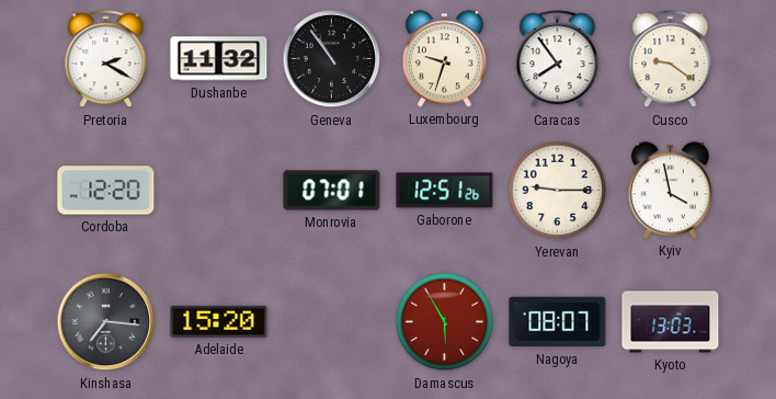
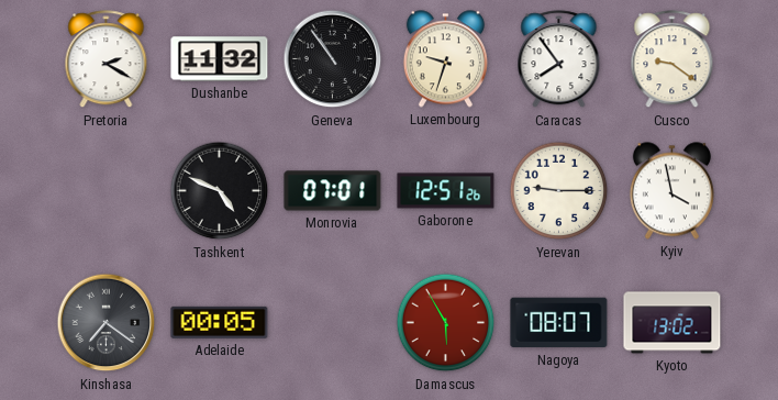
Cordoba: 12:20 -> none
Tashkent: none -> 4:49
Kinshasa: 7:16 -> 7:21
Adelaide: 15:20 -> 00:05
Kyoto: 13:03 -> 13:02
